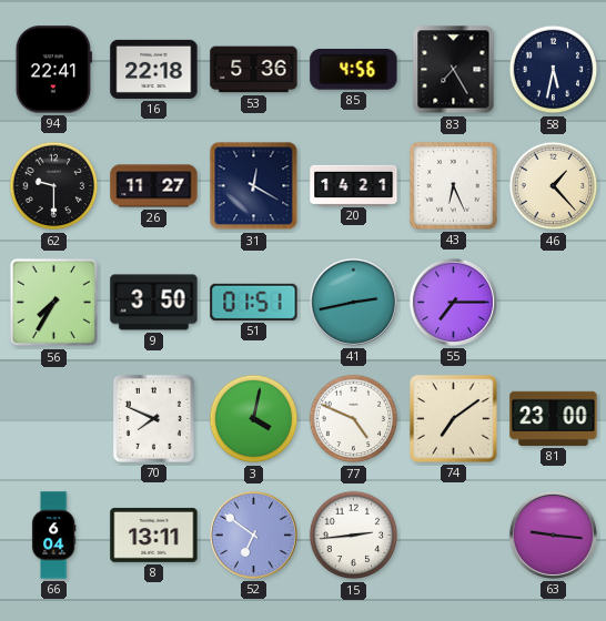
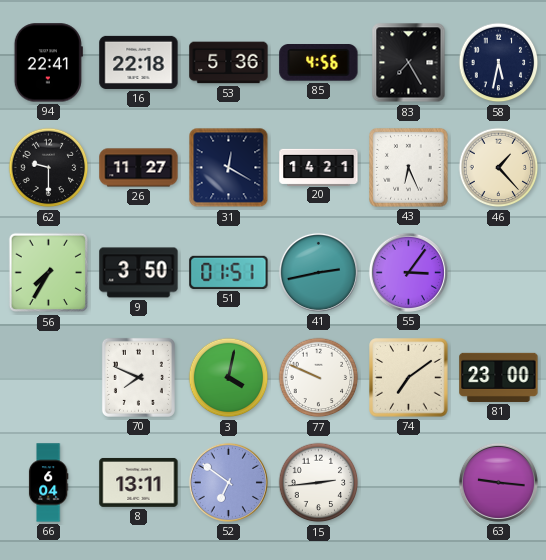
55: 7:15 -> 3:06
77: 4:49 -> 9:49
